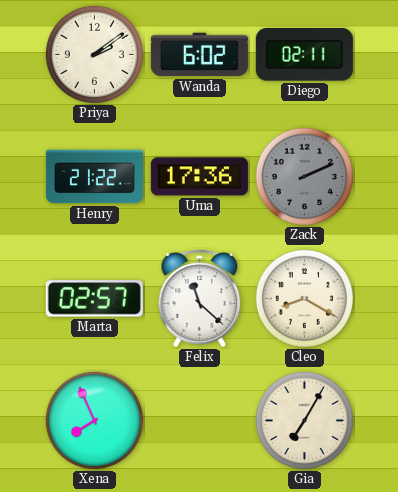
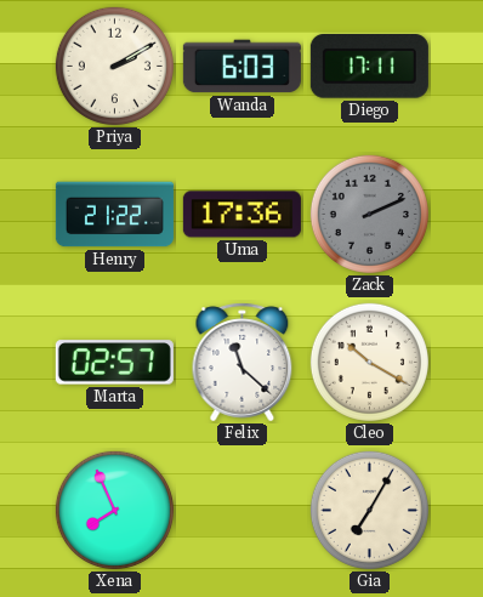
Priya: 2:09 -> 2:10
Wanda: 6:02 -> 6:03
Diego: 02:11 -> 17:11
Cleo: 8:20 -> 10:20
